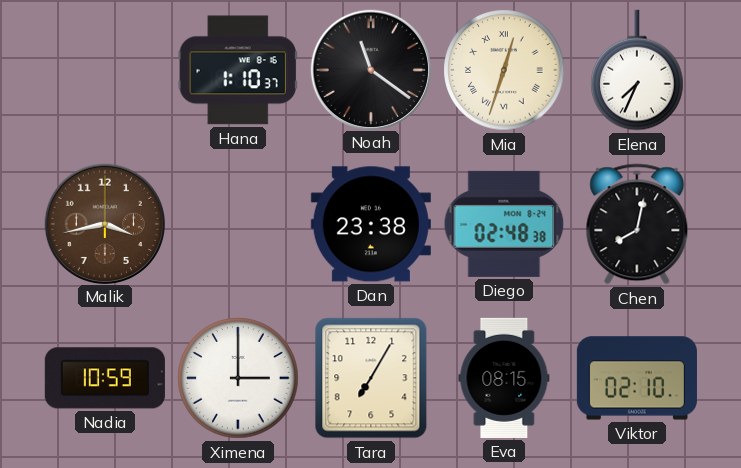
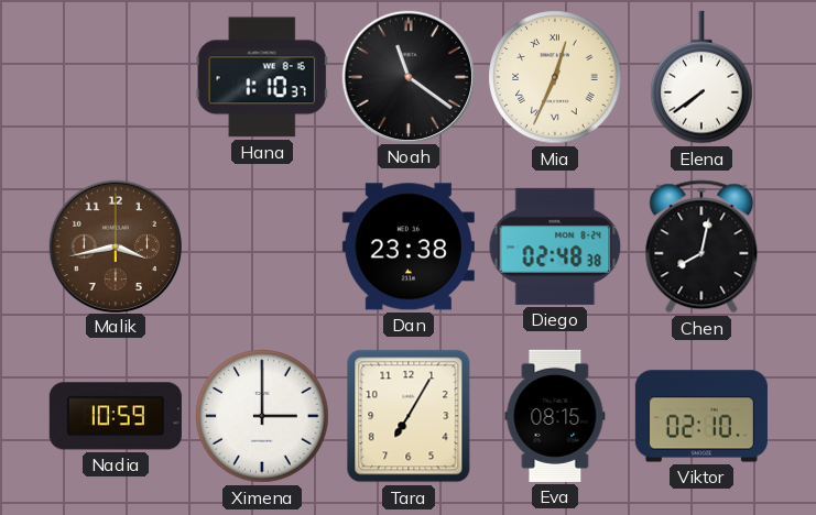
Mia: 12:33 -> 12:34
Elena: 7:34 -> 7:39
